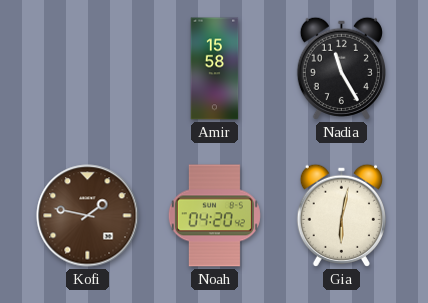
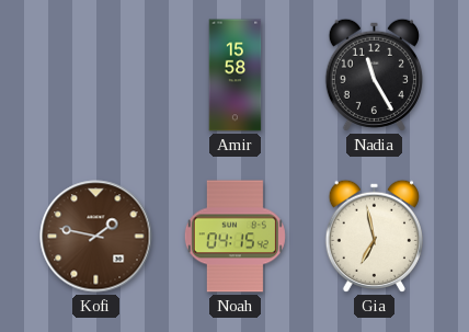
Noah: 04:20 -> 04:15
Gia: 6:02 -> 6:58
